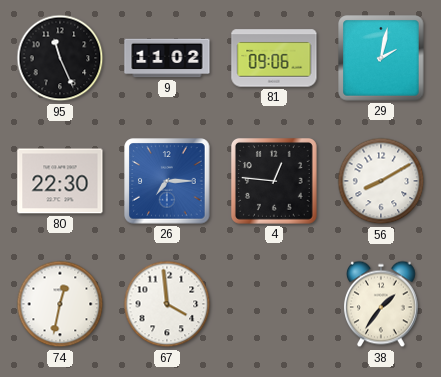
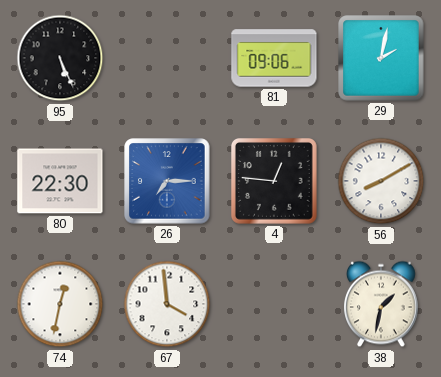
95: 11:26 -> 5:26
9: 11:02 -> none
38: 1:36 -> 1:32
